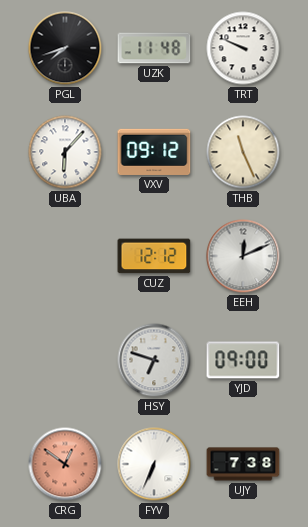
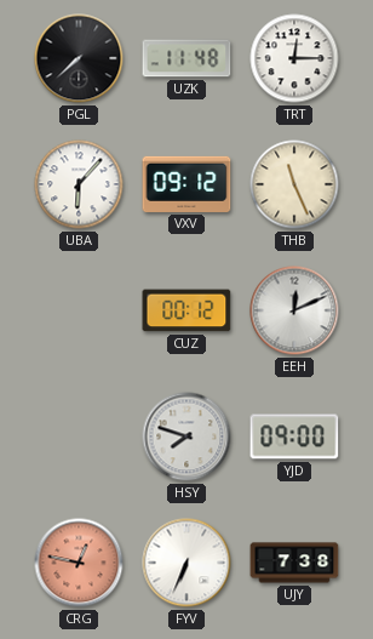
PGL: 7:42 -> 7:38
TRT: 9:49 -> 12:15
CUZ: 12:12 -> 00:12
HSY: 6:48 -> 7:48
CRG: 12:51 -> 12:47
